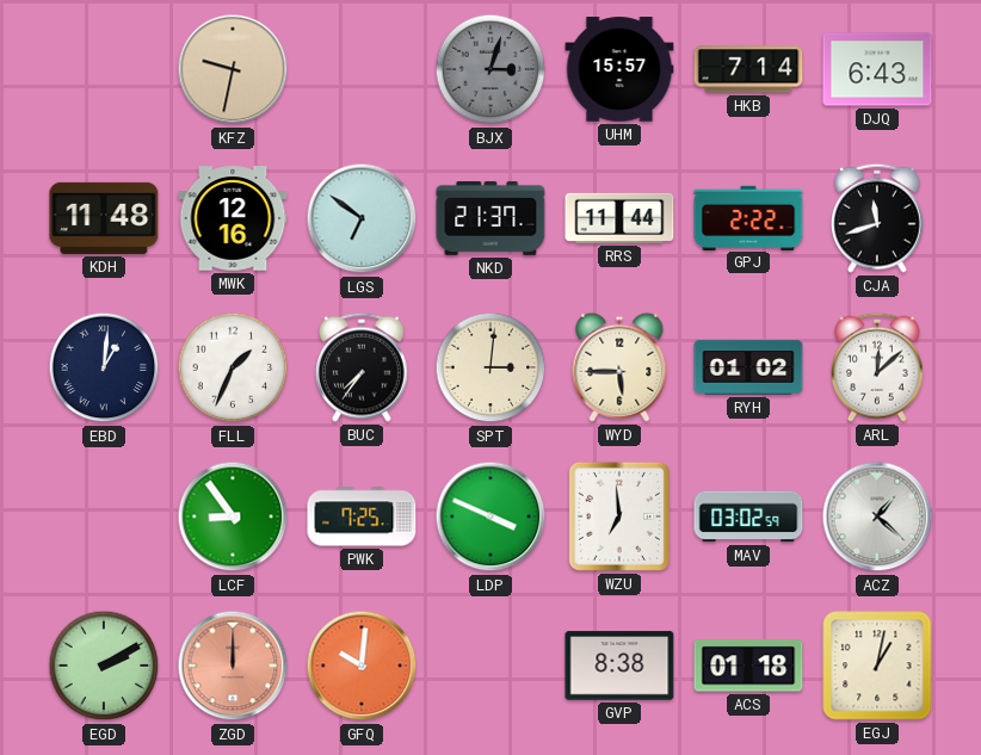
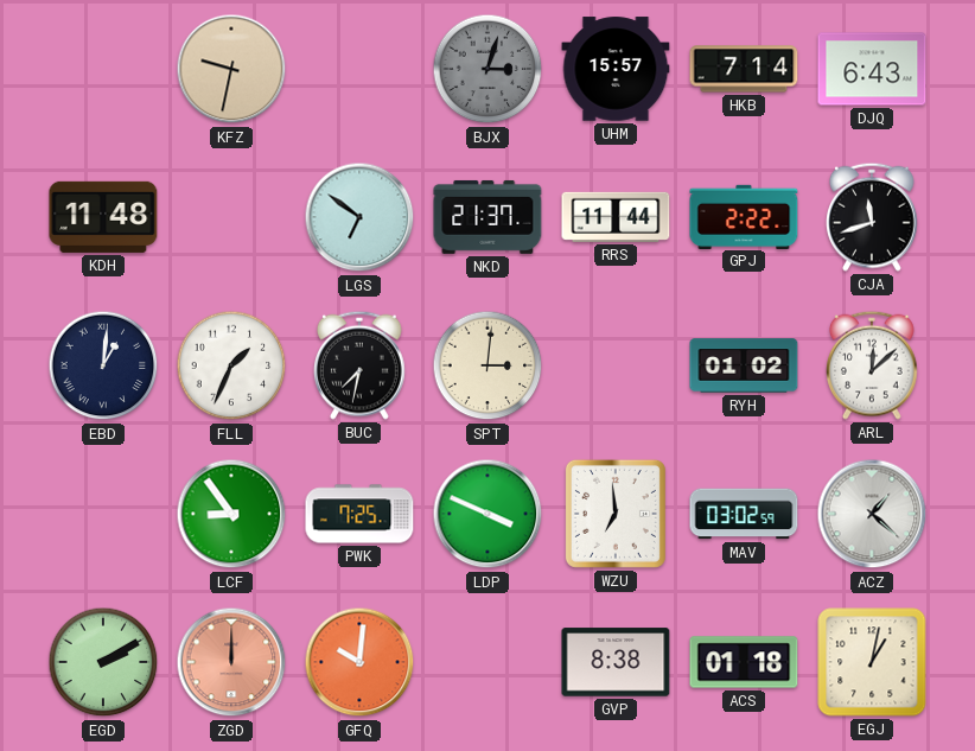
MWK: 12:16 -> none
BUC: 7:36 -> 7:32
WYD: 5:45 -> none
